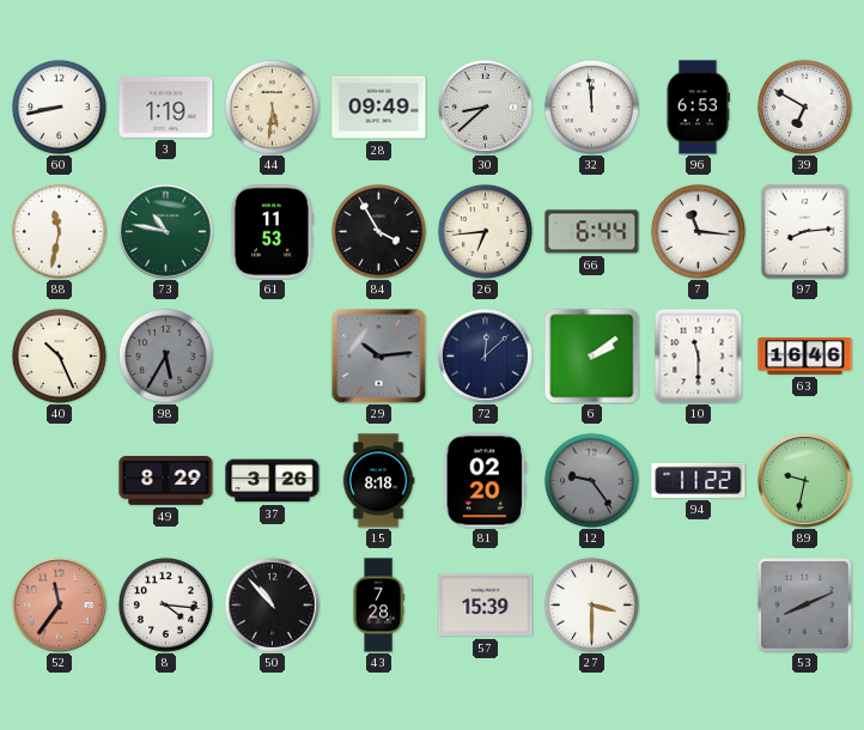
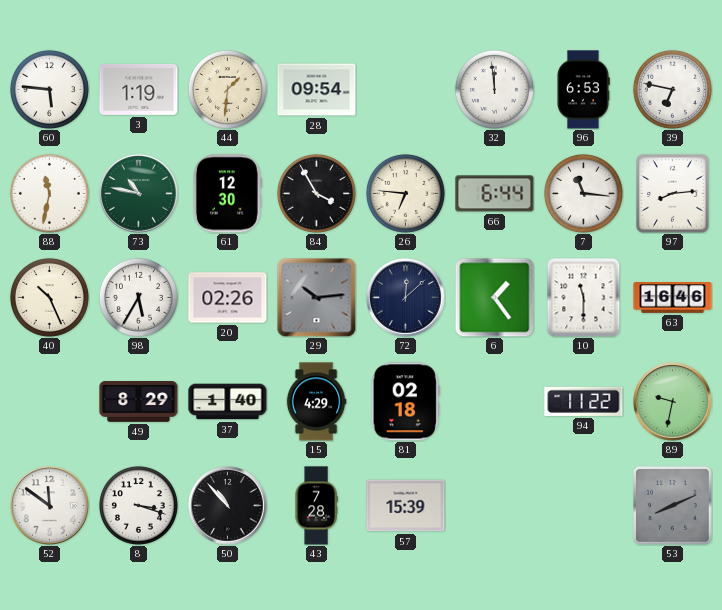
60: 8:43 -> 5:46
44: 5:31 -> 1:31
28: 09:49 -> 09:54
30: 8:38 -> none
39: 6:50 -> 6:47
61: 11:53 -> 12:30
26: 6:44 -> 6:46
98 dial: grey -> white
20: none -> 02:26
6: 2:09 -> 1:24
37: 3:26 -> 1:40
15: 8:18 -> 4:29
81: 02:20 -> 02:18
12: 9:24 -> none
52: 11:36 -> 11:51
52 dial: salmon -> white
8: 4:16 -> 3:18
27: 3:30 -> none
